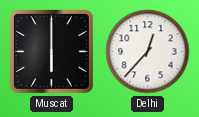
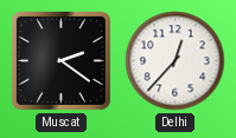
Muscat: 6:00 -> 2:21
